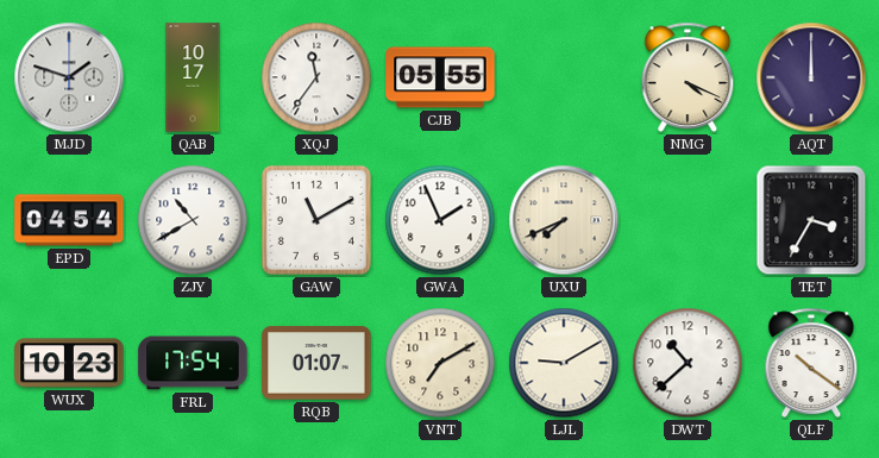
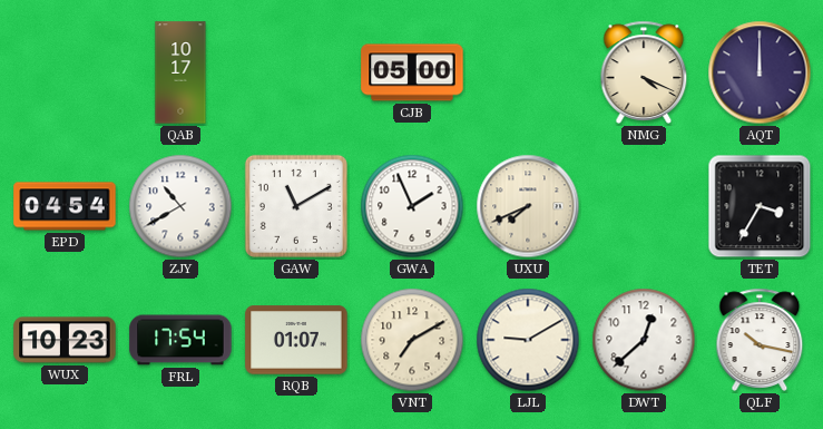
MJD: 1:48 -> none
XQJ: 11:36 -> none
CJB: 05:55 -> 05:00
DWT: 10:38 -> 12:38
QLF: 10:21 -> 10:17
